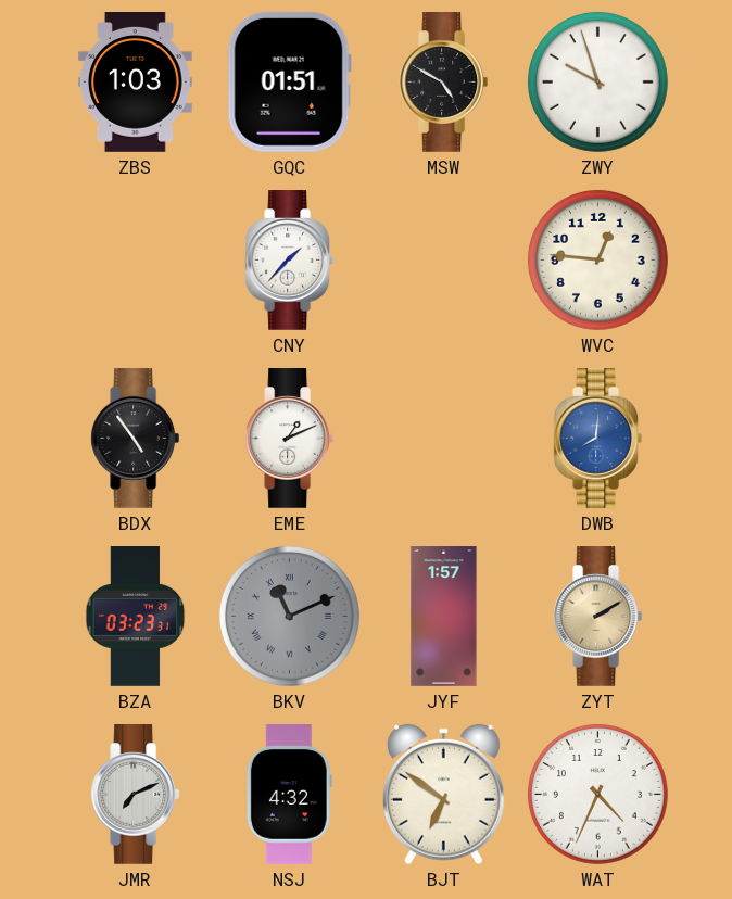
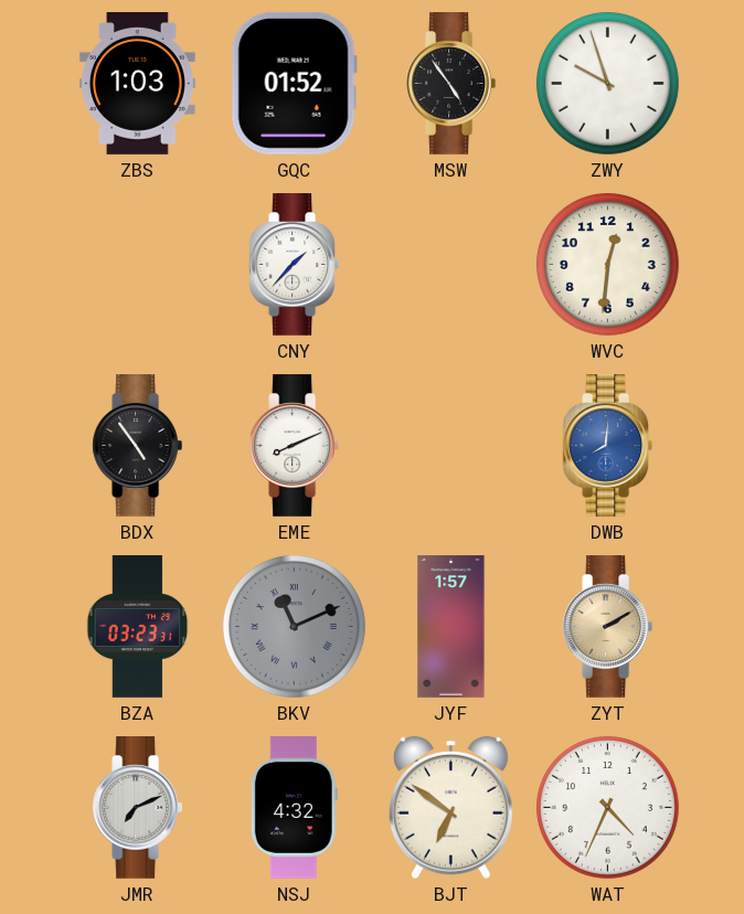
GQC: 01:51 -> 01:52
MSW: 4:50 -> 4:54
WVC: 12:46 -> 12:31
EME: 1:11 -> 8:11
